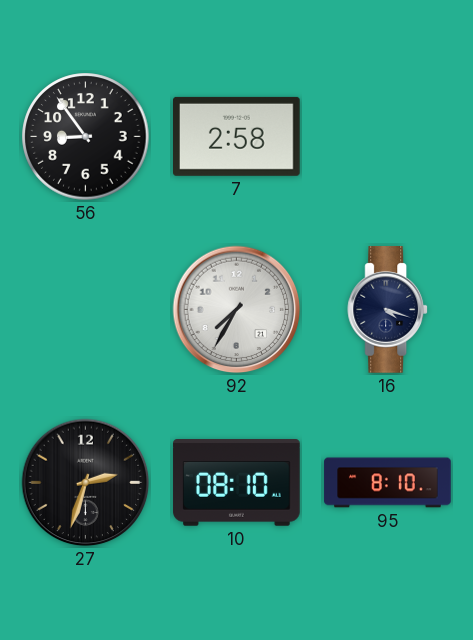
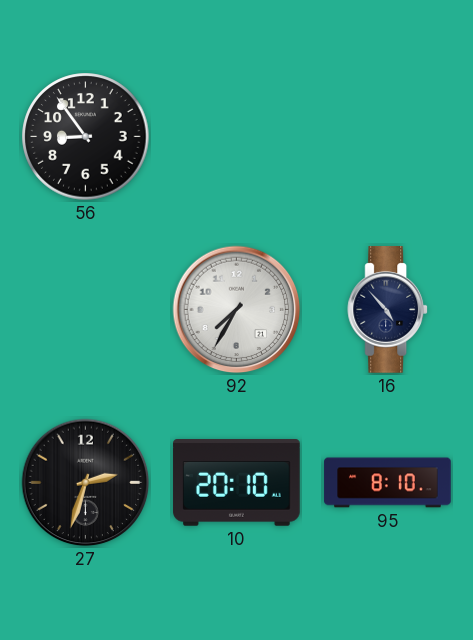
7: 2:58 -> none
16: 4:18 -> 4:53
10: 08:10 -> 20:10
